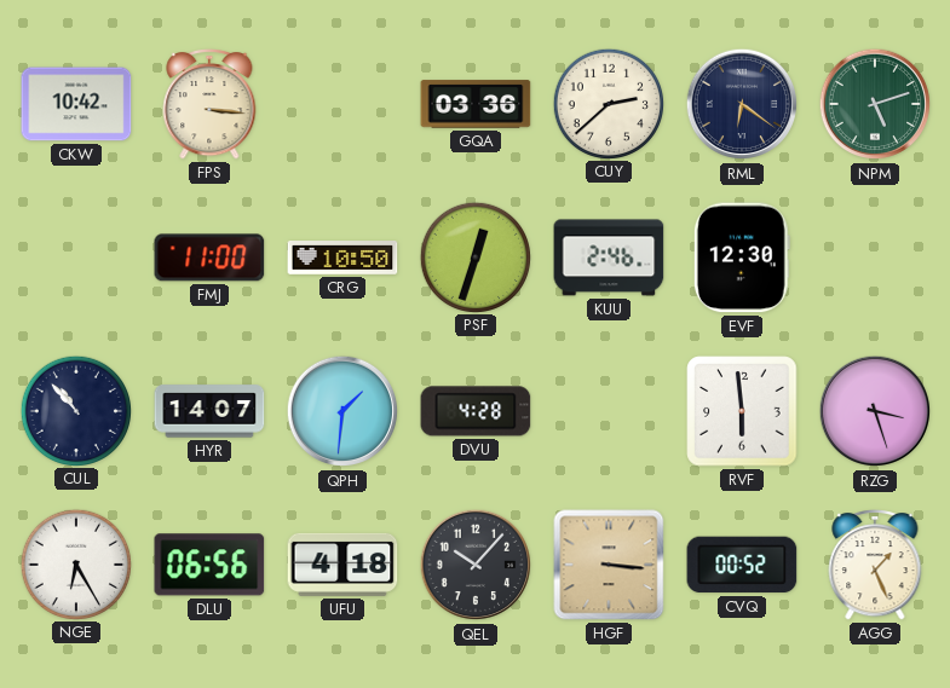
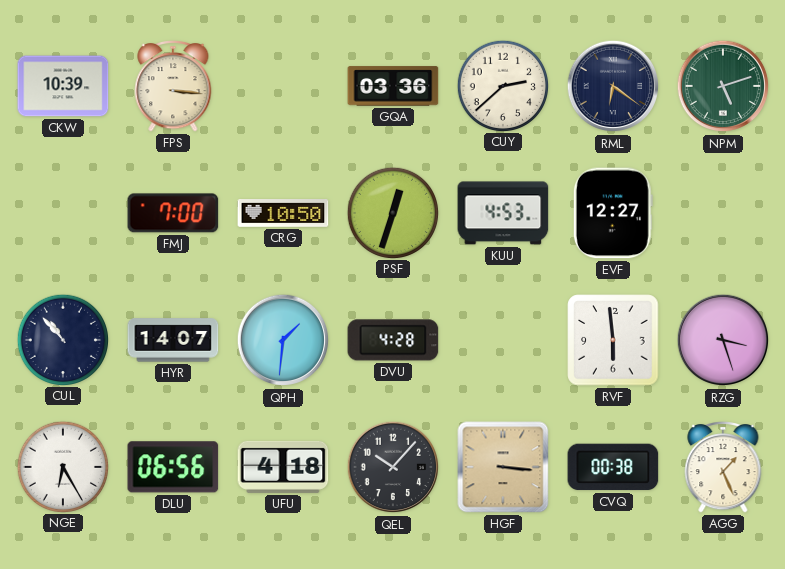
CKW: 10:42 -> 10:39
FMJ: 11:00 -> 7:00
KUU: 2:46 -> 4:53
EVF: 12:30 -> 12:27
CVQ: 00:52 -> 00:38
